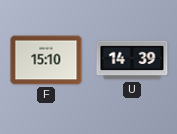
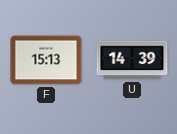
F: 15:10 -> 15:13
